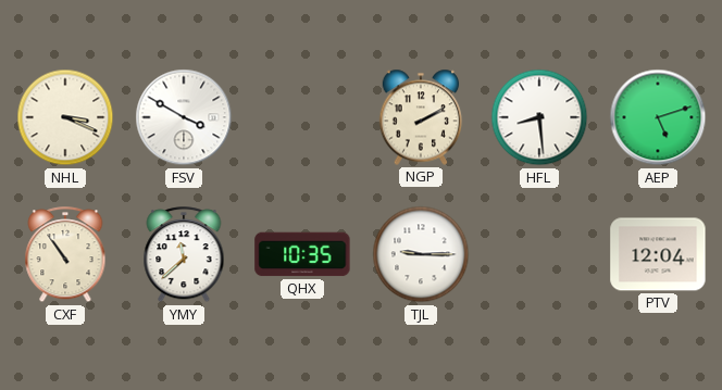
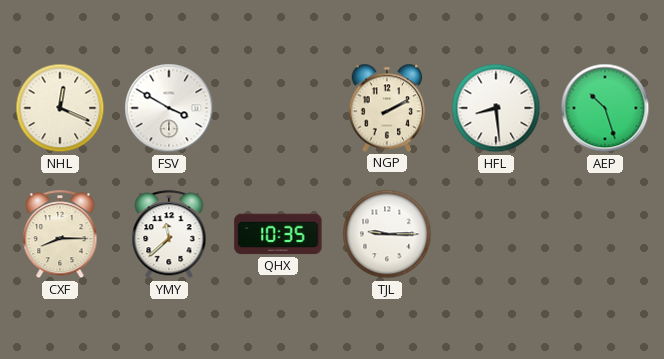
NHL: 3:19 -> 12:19
AEP: 5:12 -> 10:27
CXF: 10:54 -> 8:15
PTV: 12:04 -> none
